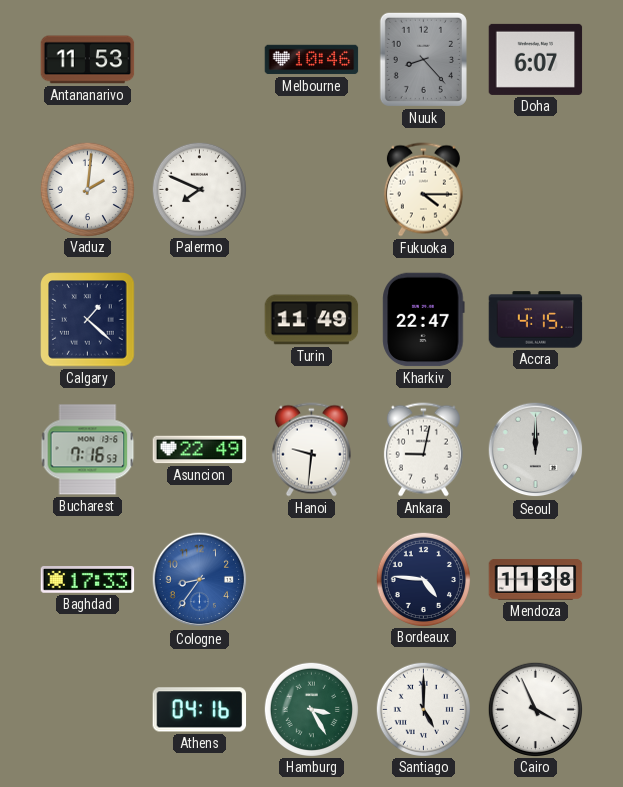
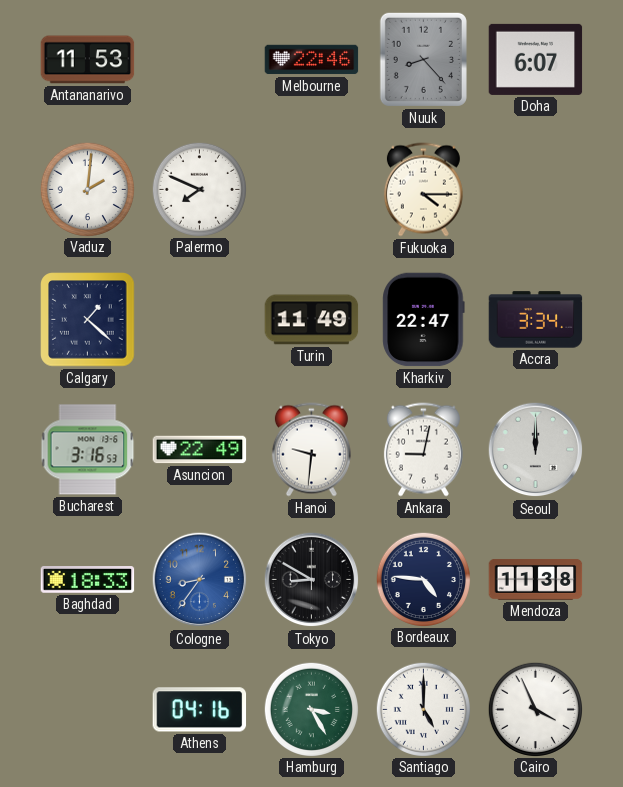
Melbourne: 10:46 -> 22:46
Accra: 4:15 -> 3:34
Bucharest: 7:16 -> 3:16
Baghdad: 17:33 -> 18:33
Tokyo: none -> 8:50
